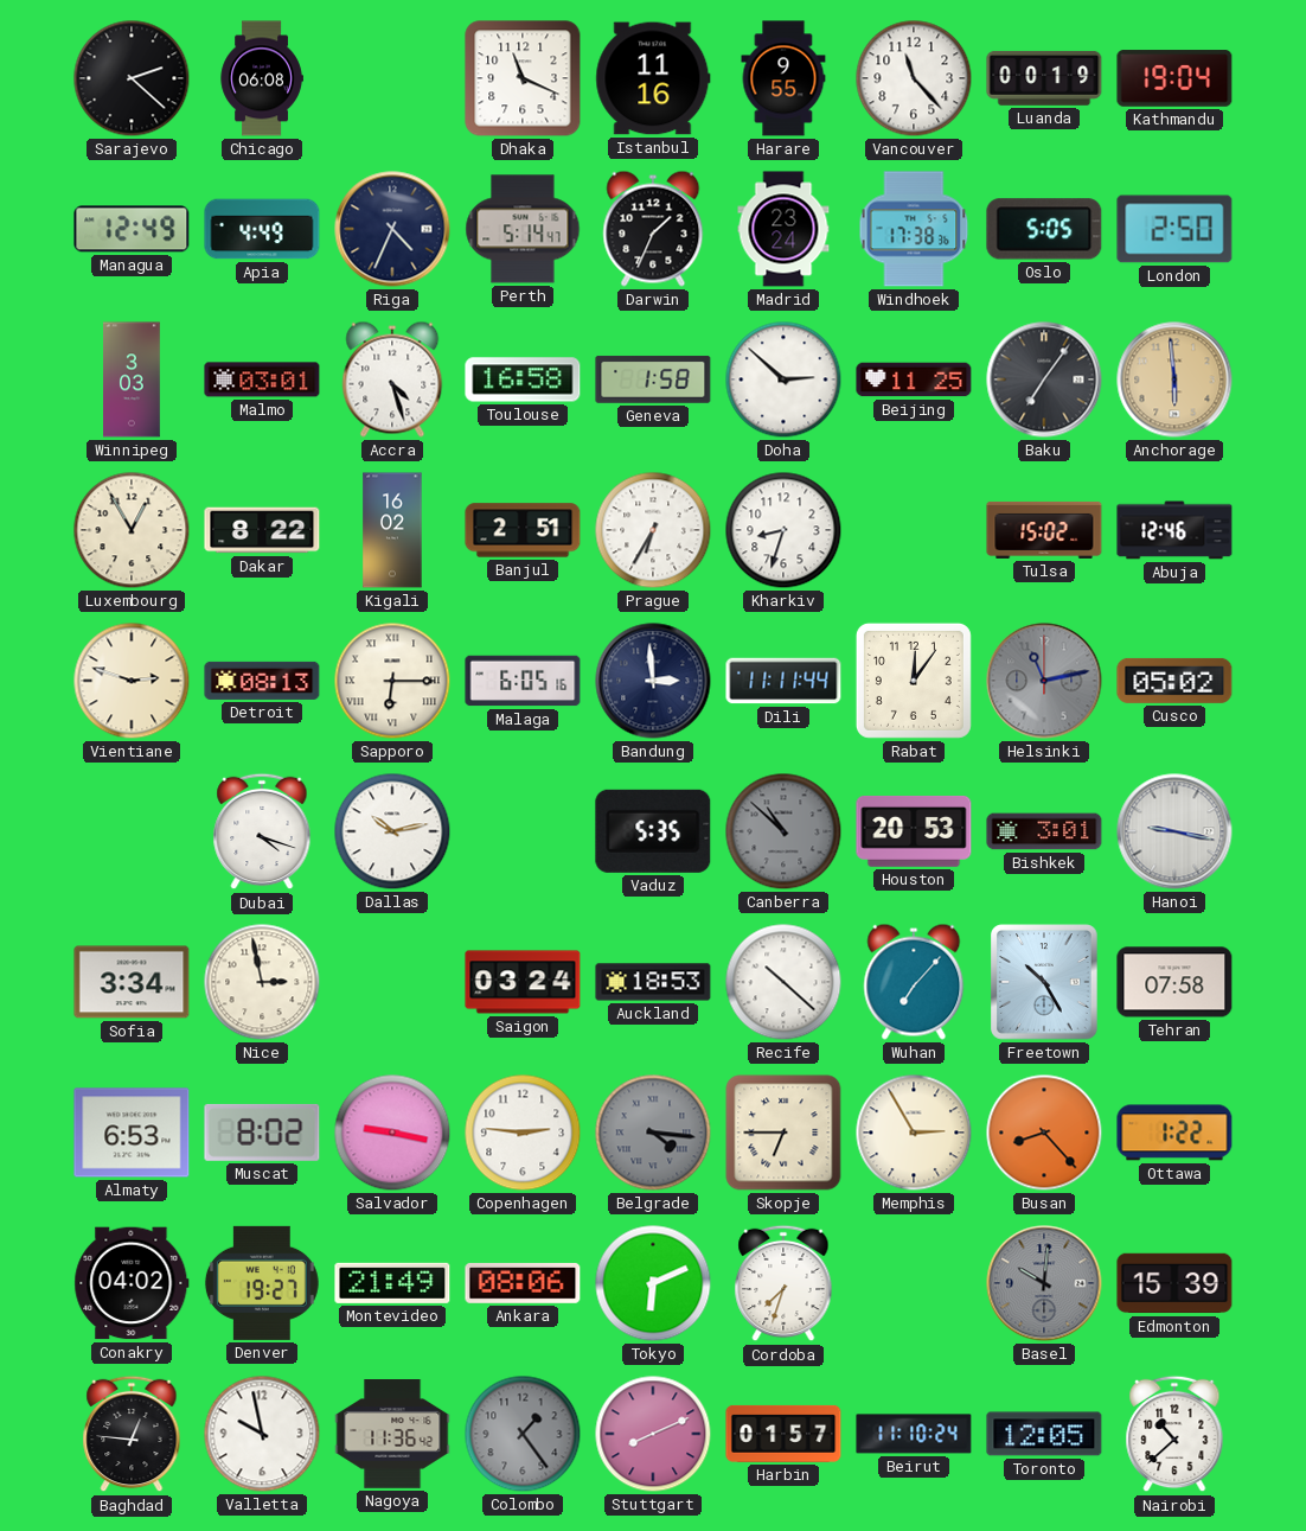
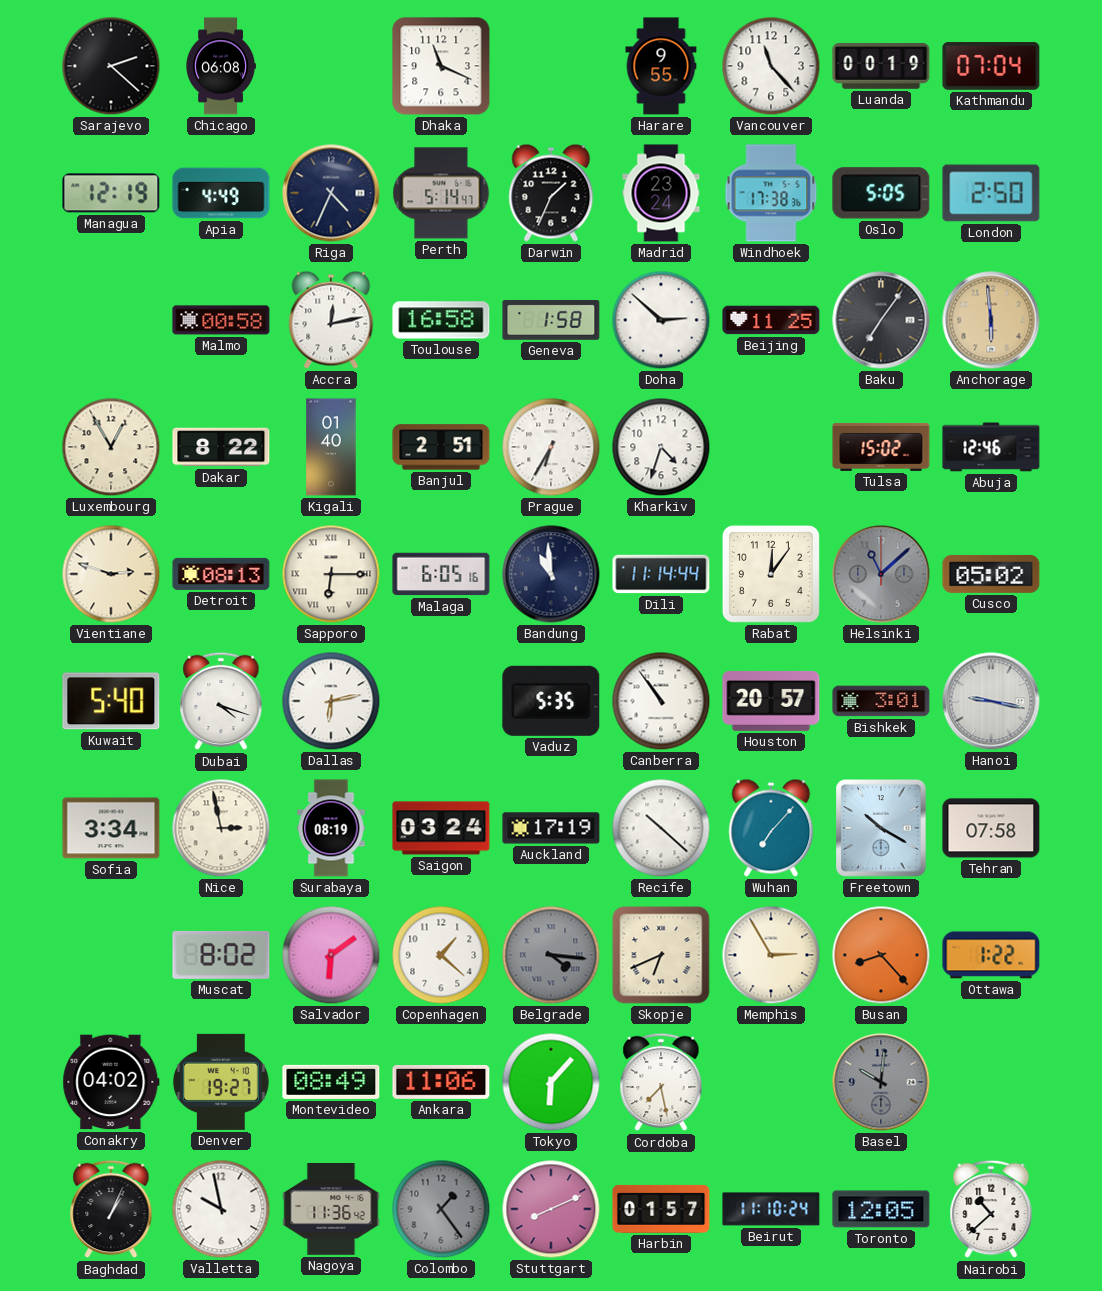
Istanbul: 11:16 -> none
Kathmandu: 19:04 -> 07:04
Managua: 12:49 -> 12:19
Winnipeg: 3:03 -> none
Malmo: 03:01 -> 00:58
Accra: 4:27 -> 12:13
Kigali: 16:02 -> 01:40
Kharkiv: 8:33 -> 4:33
Bandung: 2:59 -> 10:59
Dili: 11:11 -> 11:14
Helsinki: 11:13 -> 11:08
Kuwait: none -> 5:40
Dallas: 10:13 -> 6:13
Canberra: 10:52 -> 10:54
Canberra dial: grey -> white
Houston: 20:53 -> 20:57
Surabaya: none -> 08:19
Auckland: 18:53 -> 17:19
Freetown: 10:25 -> 10:20
Almaty: 6:53 -> none
Salvador: 9:17 -> 6:09
Copenhagen: 2:46 -> 1:22
Skopje: 6:45 -> 6:41
Montevideo: 21:49 -> 08:49
Ankara: 08:06 -> 11:06
Tokyo: 6:11 -> 6:07
Cordoba: 7:33 -> 7:28
Edmonton: 15:39 -> none
Baghdad: 12:46 -> 1:04
